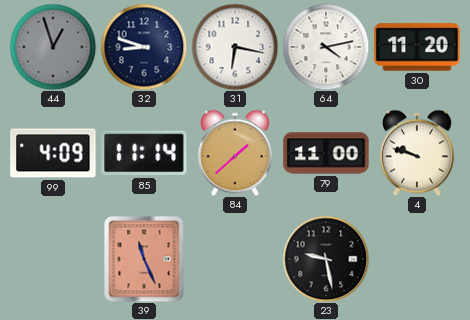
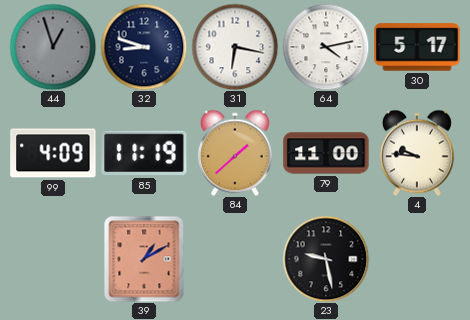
30: 11:20 -> 5:17
85: 11:14 -> 11:19
4: 9:48 -> 9:46
39: 11:26 -> 1:10
